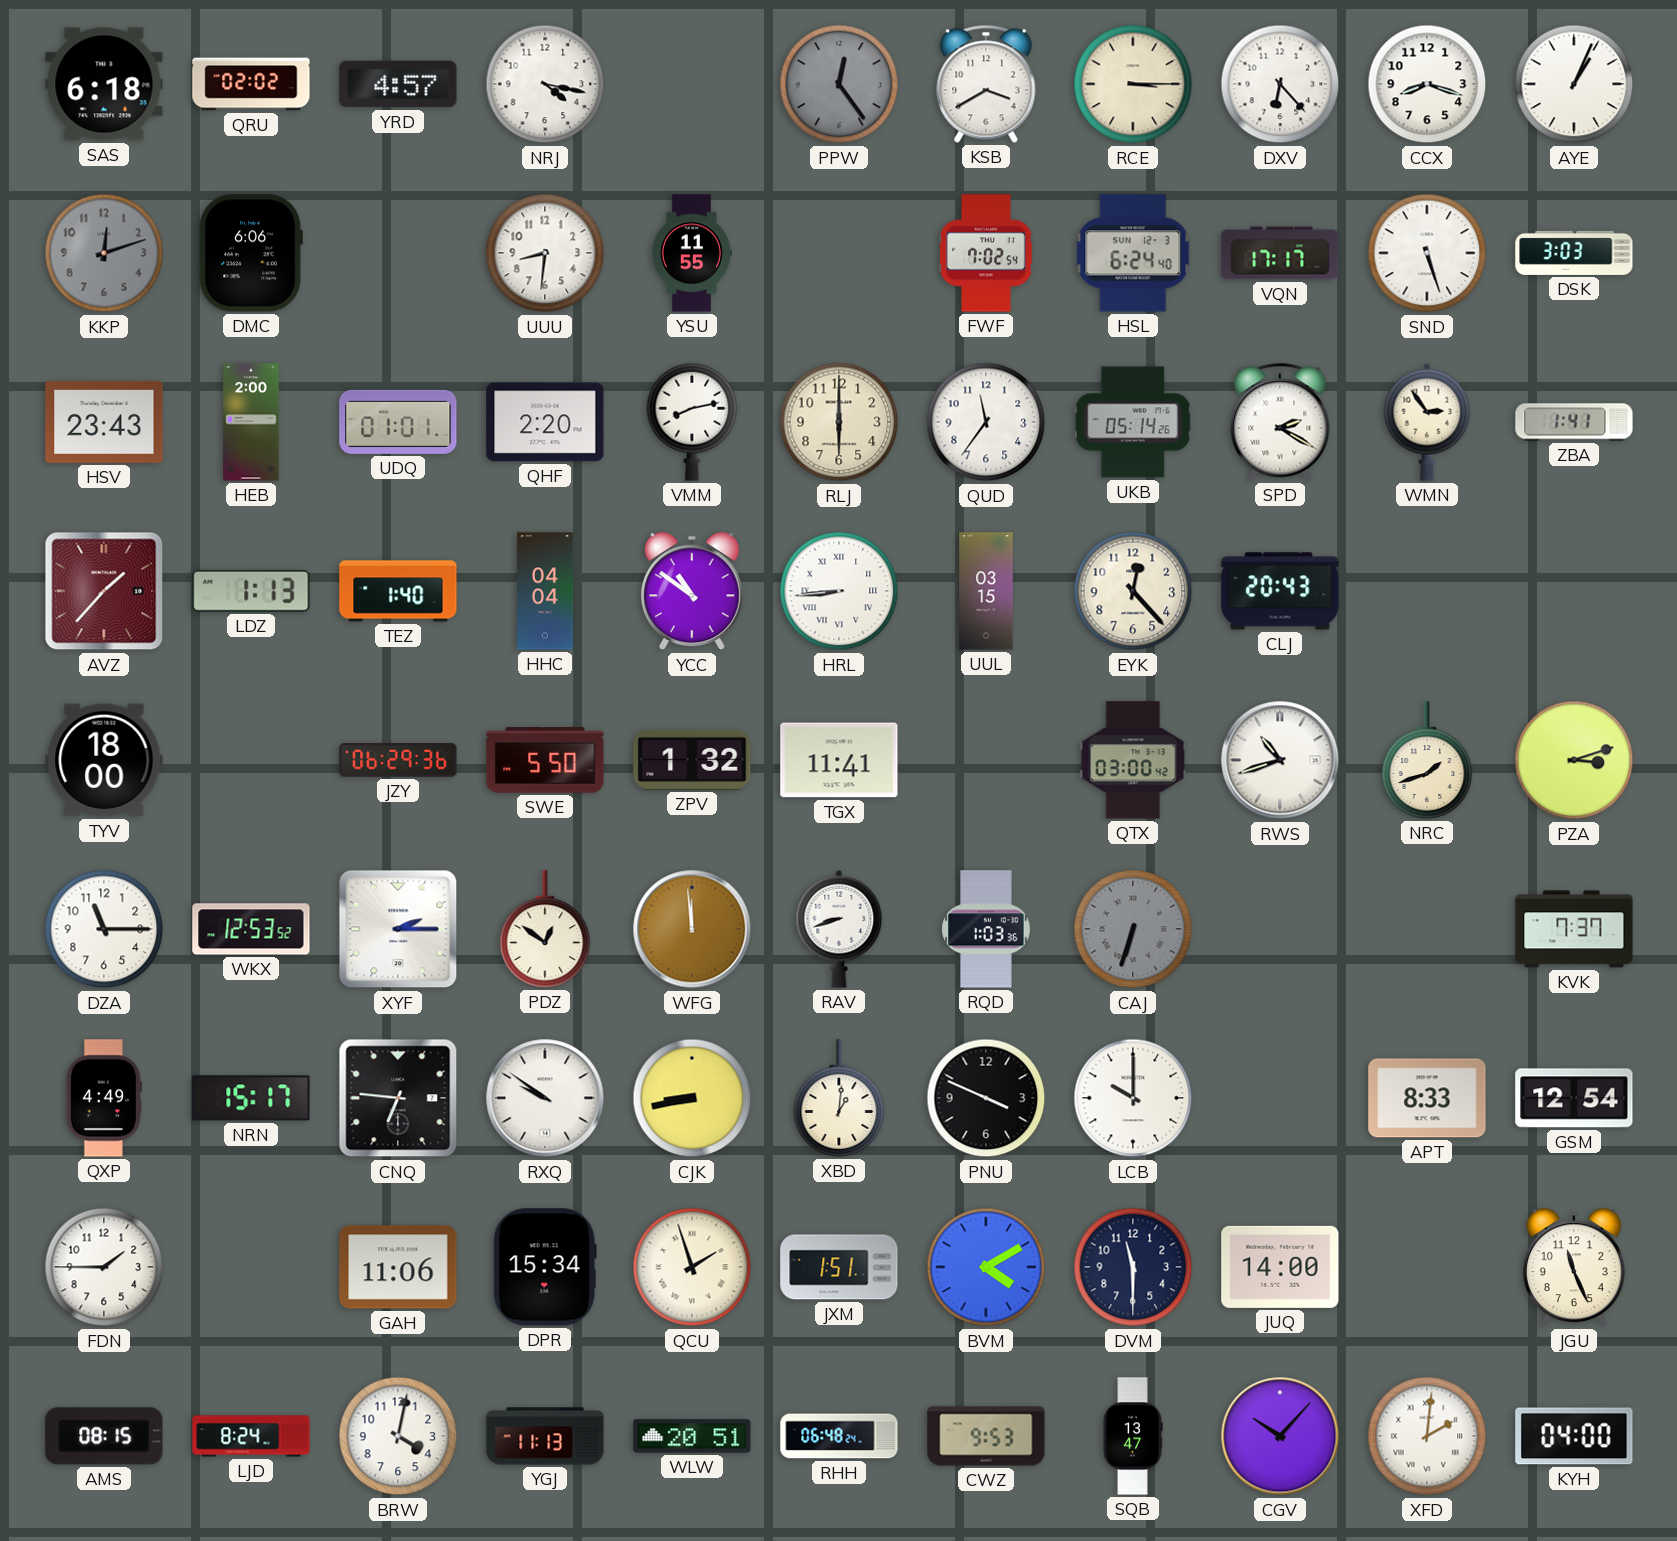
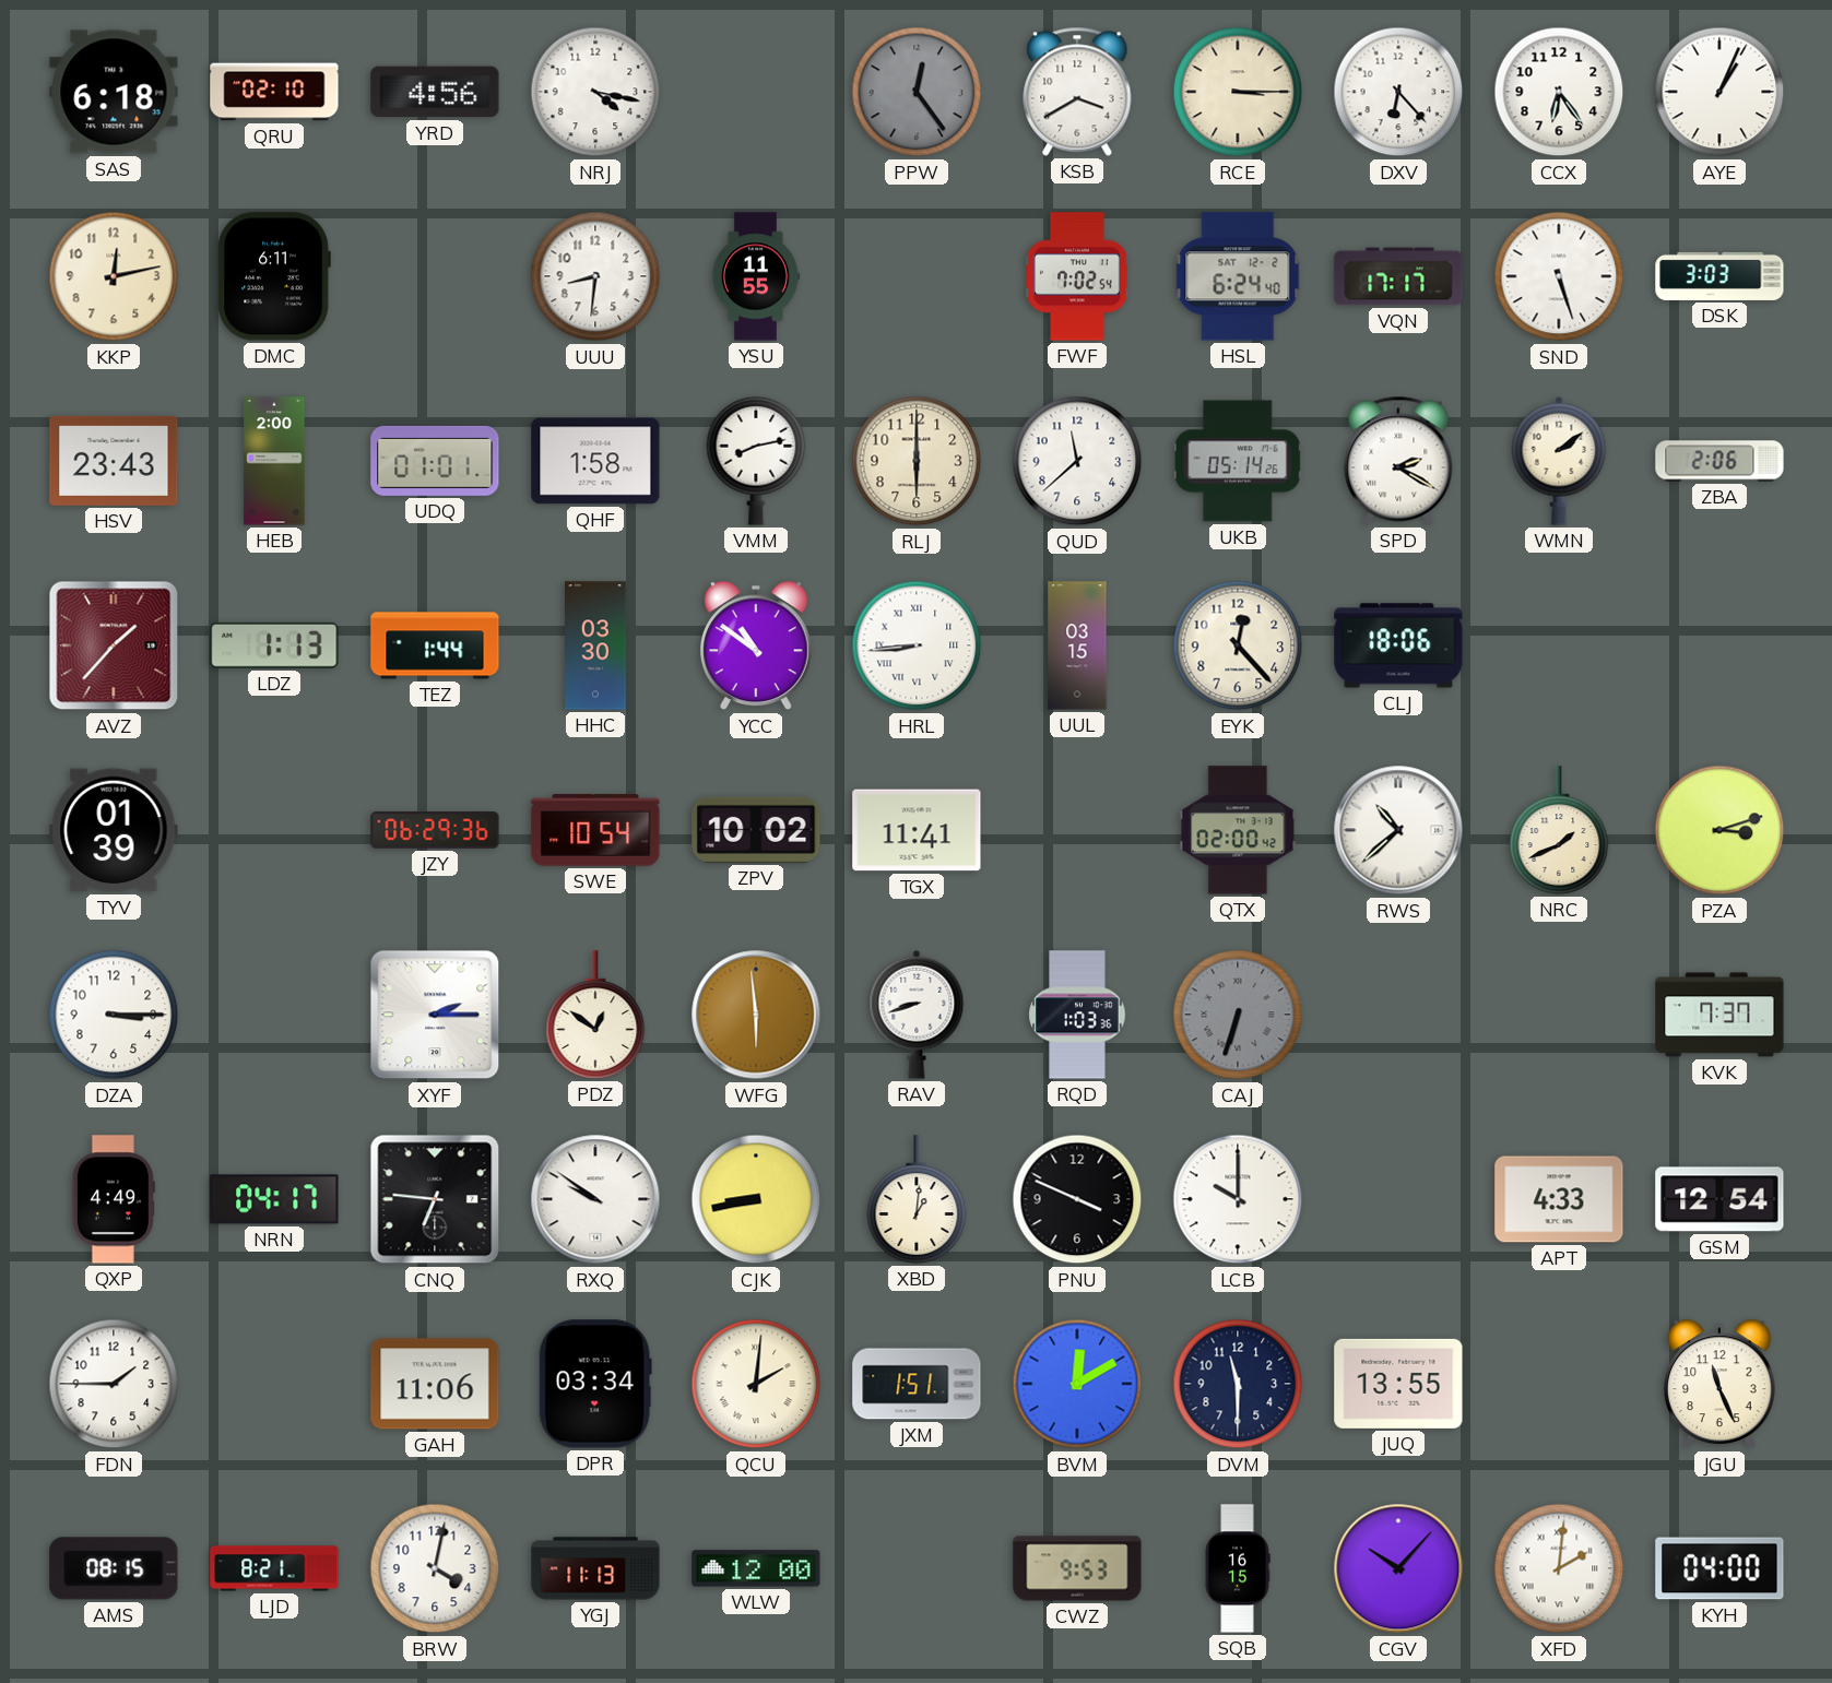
QRU: 02:02 -> 02:10
YRD: 4:57 -> 4:56
CCX: 8:18 -> 6:24
KKP: 12:12 -> 12:13
KKP dial: grey -> cream
DMC: 6:06 -> 6:11
HSL date: SUN 12-3 -> SAT 12-2
QHF: 2:20 -> 1:58
QUD: 11:36 -> 11:38
WMN: 2:54 -> 2:09
ZBA: 1:41 -> 2:06
TEZ: 1:40 -> 1:44
HHC: 04:04 -> 03:30
CLJ: 20:43 -> 18:06
TYV: 18:00 -> 01:39
SWE: 5:50 -> 10:54
ZPV: 1:32 -> 10:02
QTX: 03:00 -> 02:00
RWS: 10:42 -> 10:38
NRC: 1:42 -> 1:41
DZA: 11:15 -> 3:15
WKX: 12:53 -> none
WFG: 11:59 -> 5:59
NRN: 15:17 -> 04:17
APT: 8:33 -> 4:33
DPR: 15:34 -> 03:34
QCU: 1:57 -> 2:01
BVM: 4:10 -> 12:10
JUQ: 14:00 -> 13:55
LJD: 8:24 -> 8:21
WLW: 20:51 -> 12:00
RHH: 06:48 -> none
SQB: 13:47 -> 16:15
